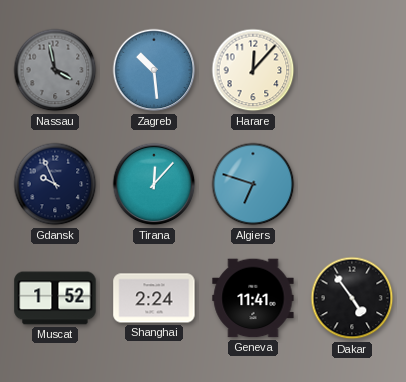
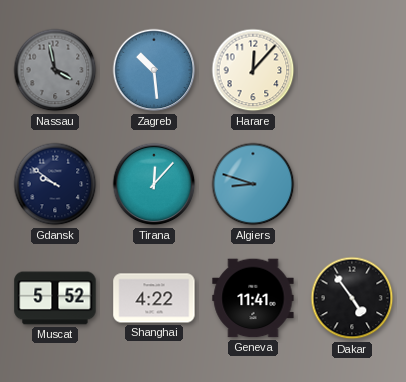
Gdansk: 9:56 -> 9:51
Algiers: 6:48 -> 8:48
Muscat: 1:52 -> 5:52
Shanghai: 2:24 -> 4:22
